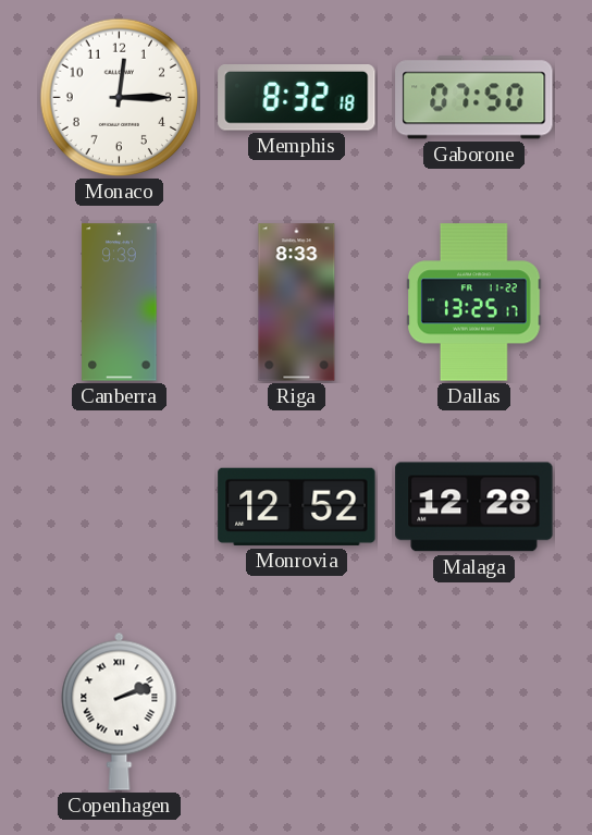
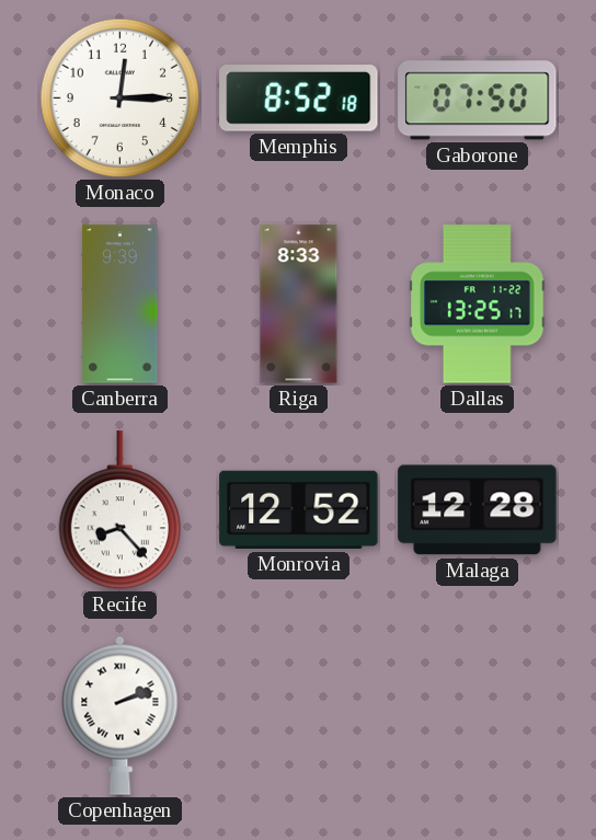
Memphis: 8:32 -> 8:52
Recife: none -> 8:23
